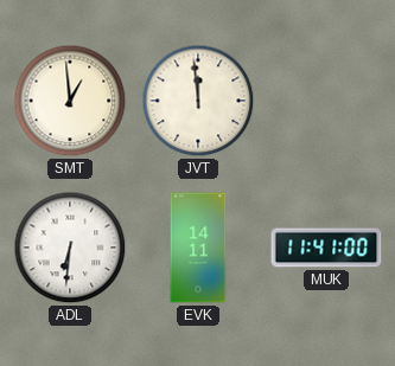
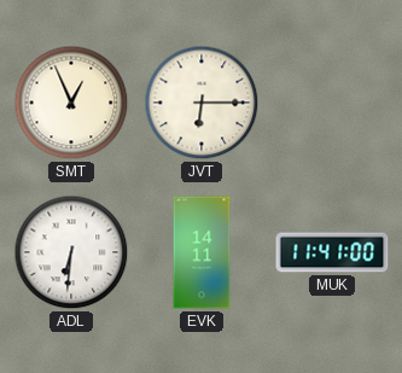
SMT: 12:59 -> 12:56
JVT: 11:59 -> 6:15
